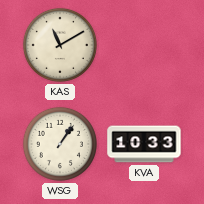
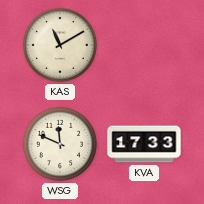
WSG: 1:06 -> 11:49
KVA: 10:33 -> 17:33
